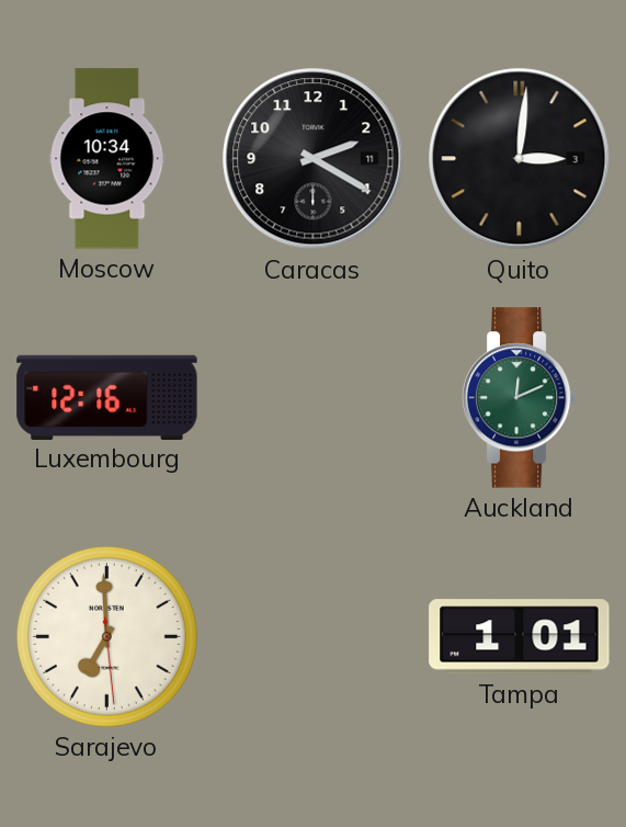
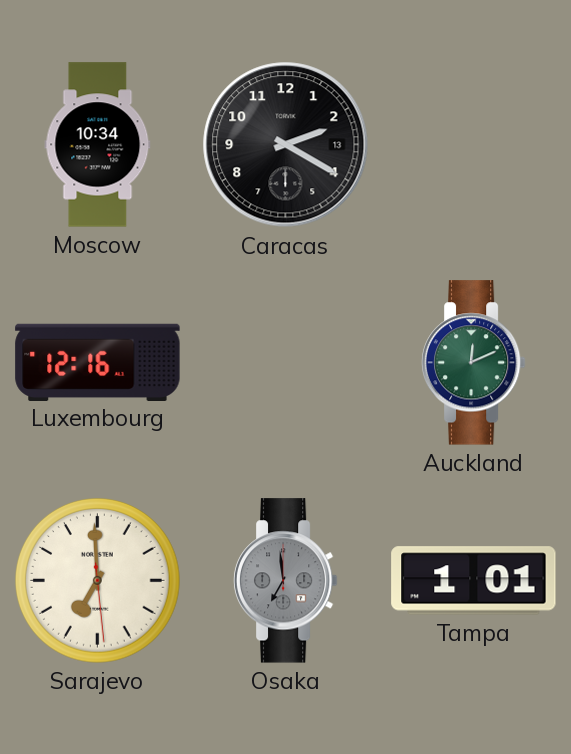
Caracas date: 11 -> 13
Quito: 3:01 -> none
Osaka: none -> 6:59
